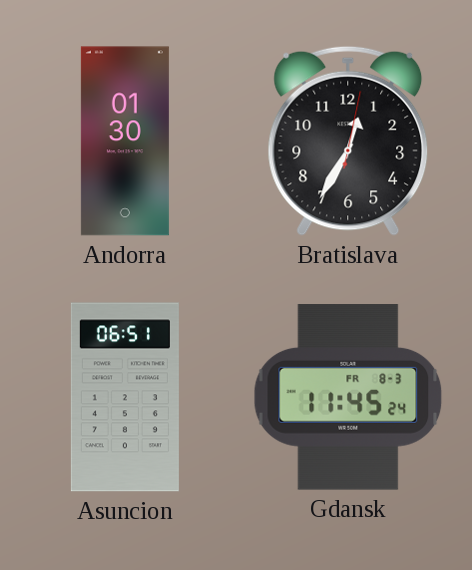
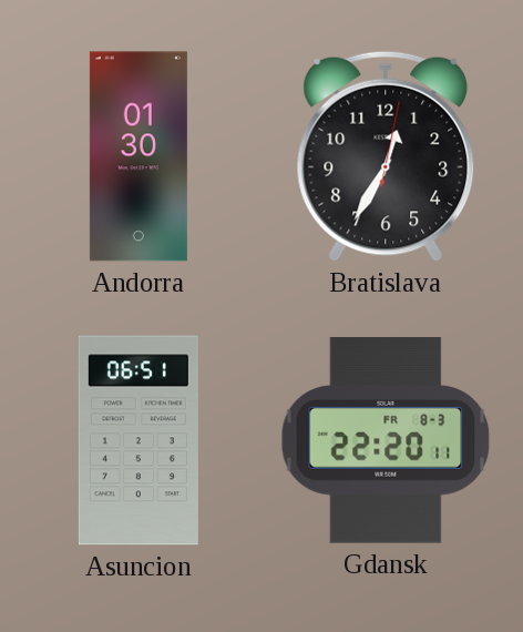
Gdansk: 11:45 -> 22:20
